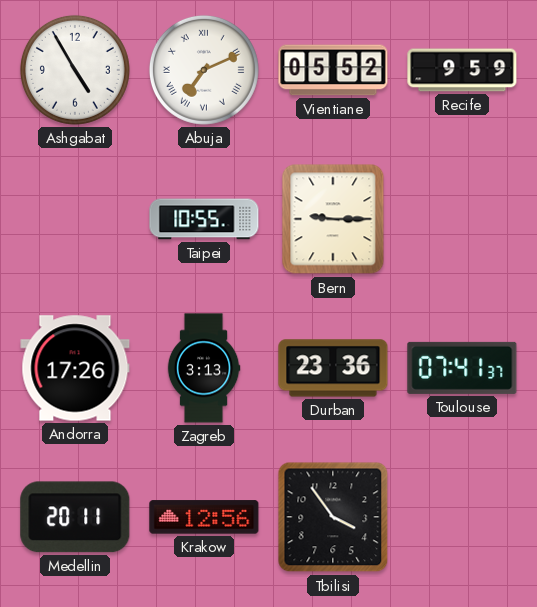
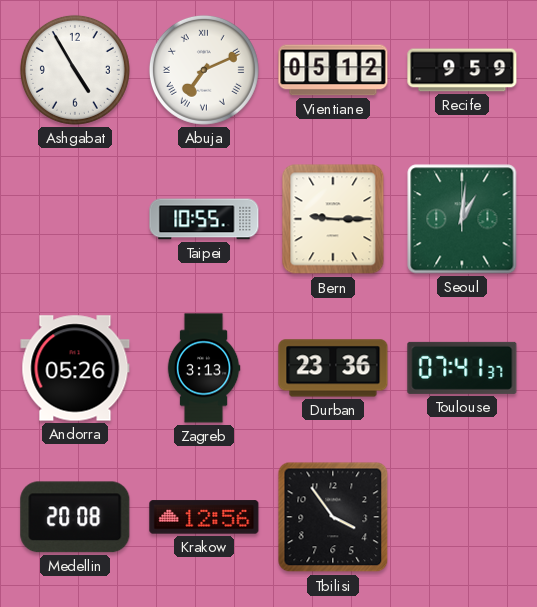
Vientiane: 05:52 -> 05:12
Seoul: none -> 1:01
Andorra: 17:26 -> 05:26
Medellin: 20:11 -> 20:08
